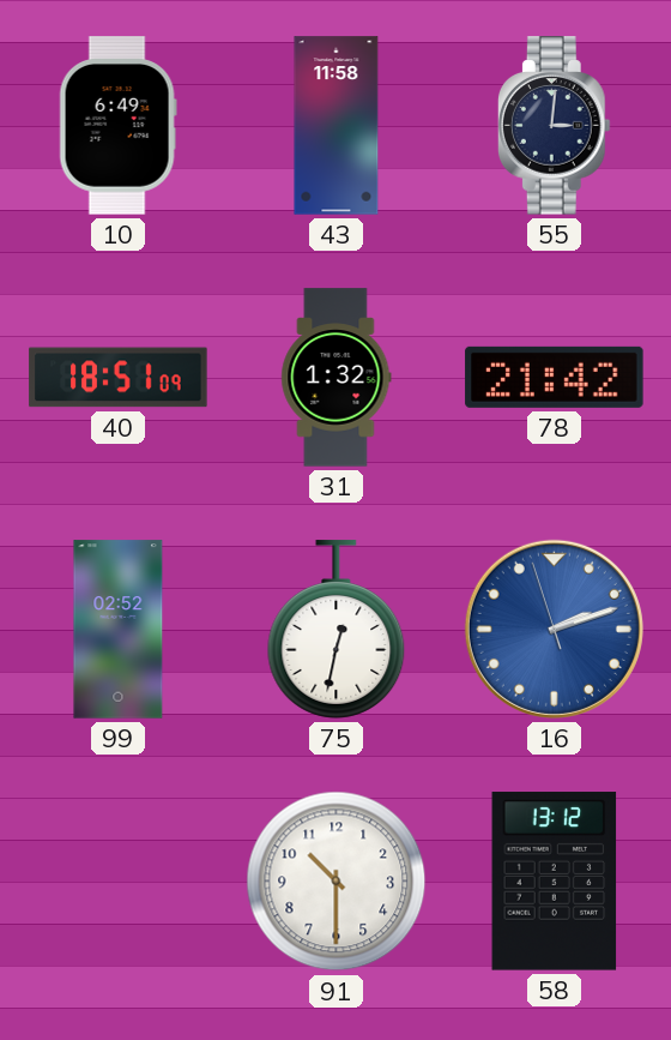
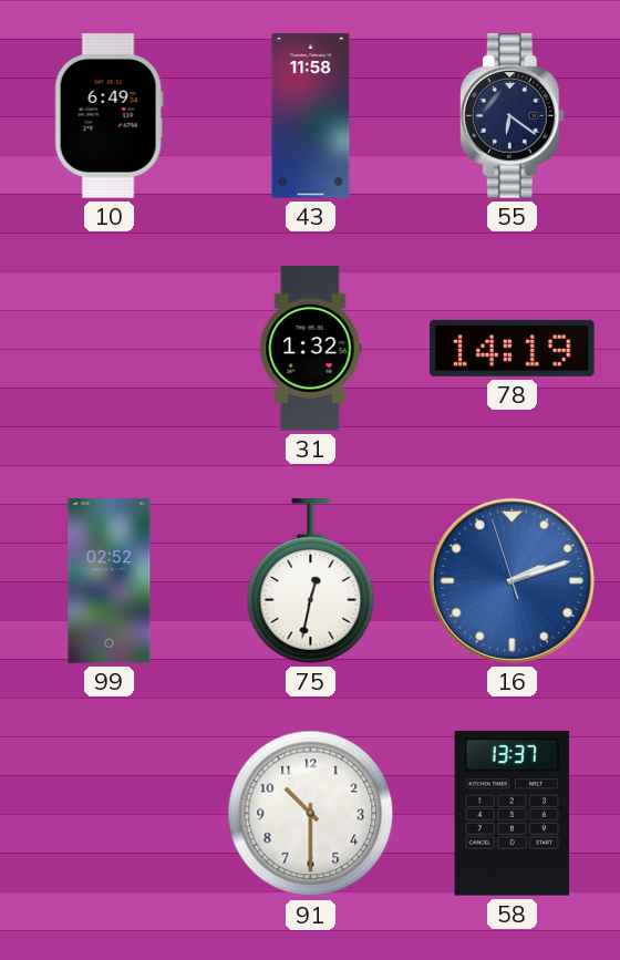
55: 3:01 -> 6:21
40: 18:51 -> none
78: 21:42 -> 14:19
58: 13:12 -> 13:37
